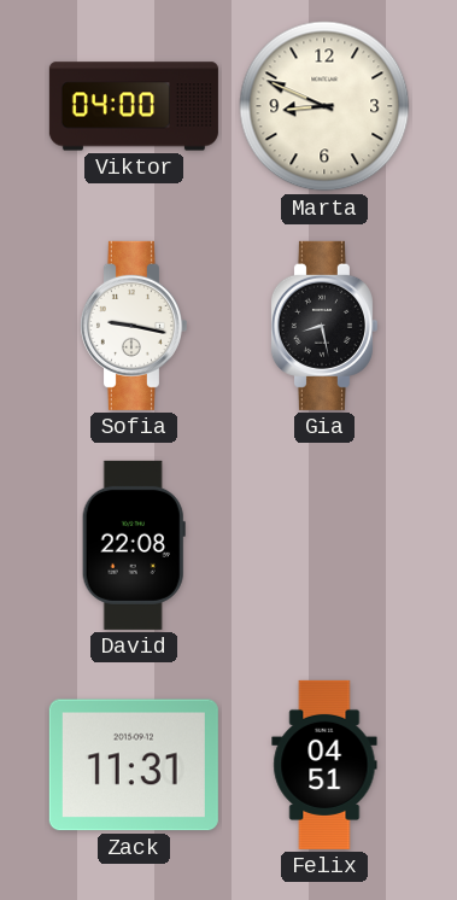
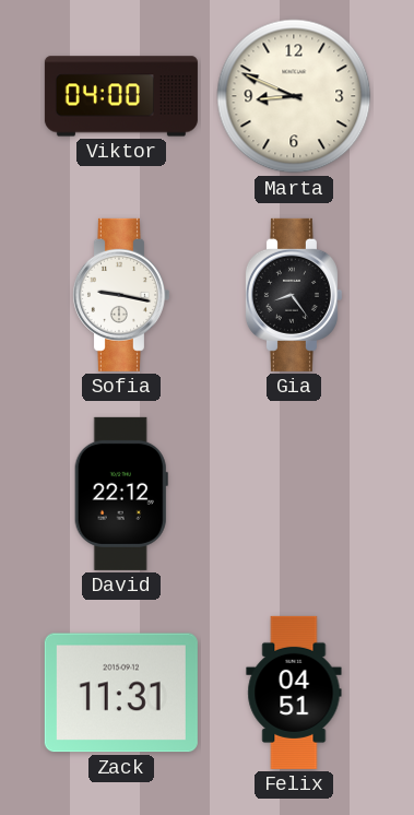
Gia: 8:28 -> 8:24
David: 22:08 -> 22:12
